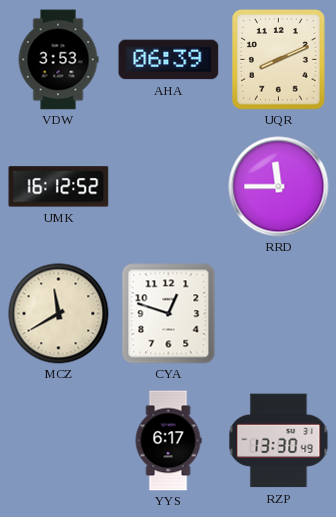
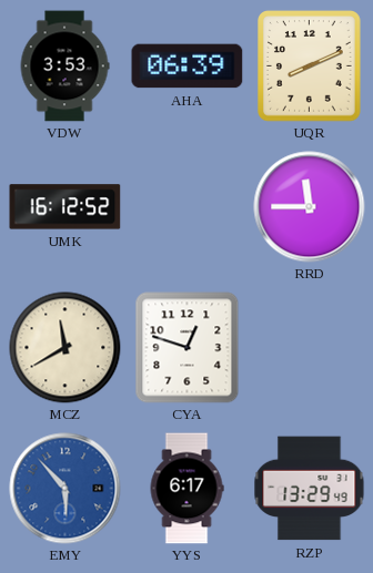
EMY: none -> 5:53
RZP: 13:30 -> 13:29
